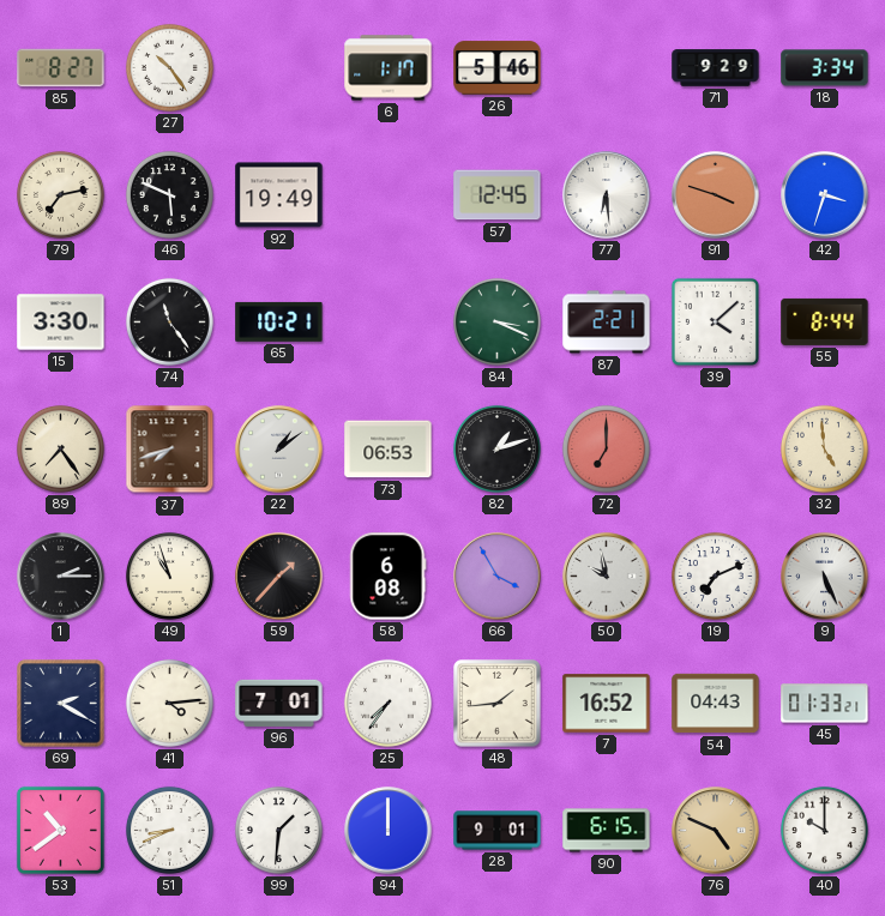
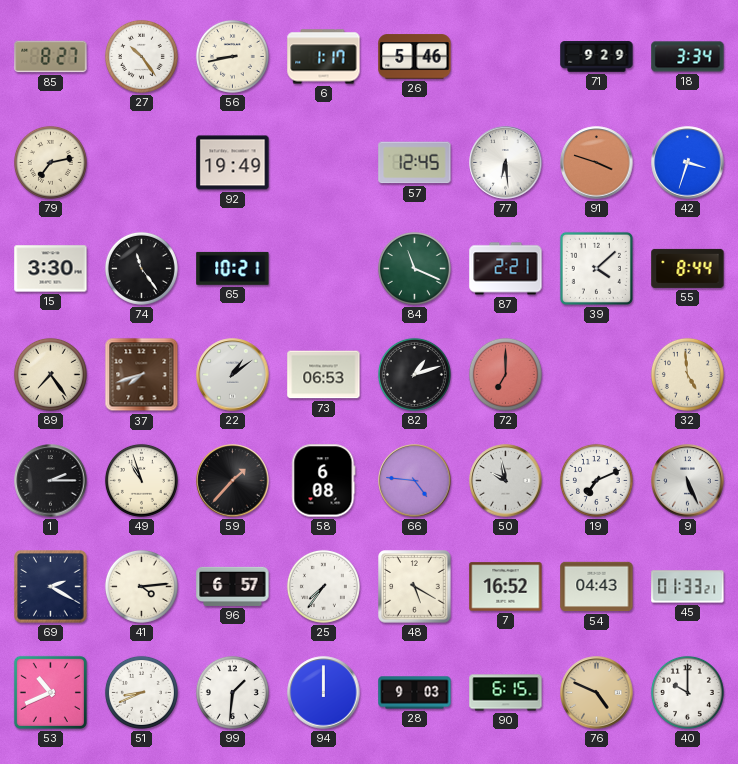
56: none -> 8:43
46: 5:49 -> none
84: 3:19 -> 11:19
66: 3:55 -> 4:46
96: 7:01 -> 6:57
48: 1:44 -> 5:20
53: 10:39 -> 10:41
28: 9:01 -> 9:03
